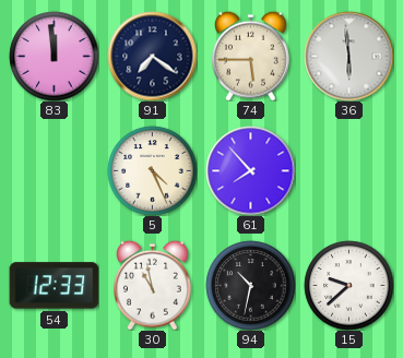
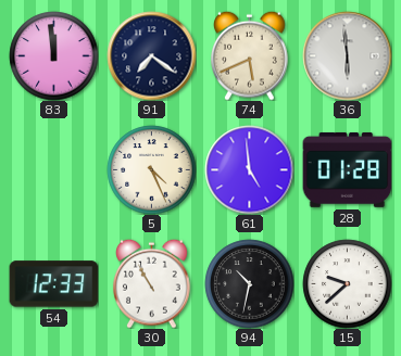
74: 5:45 -> 5:41
61: 7:53 -> 4:59
28: none -> 01:28
30: 10:58 -> 10:55
